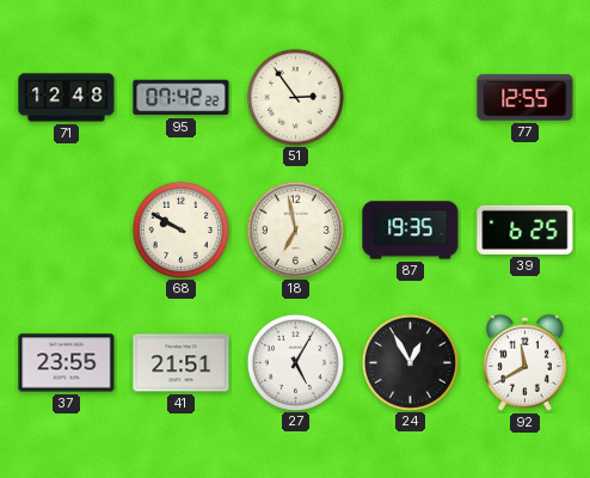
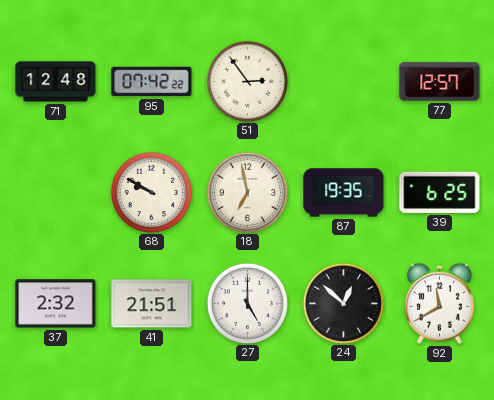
77: 12:55 -> 12:57
37: 23:55 -> 2:32
27: 5:05 -> 5:00
24: 12:55 -> 12:52
